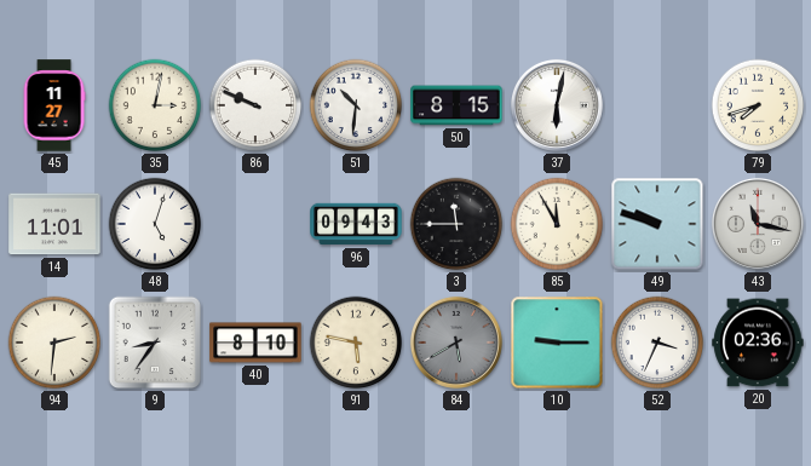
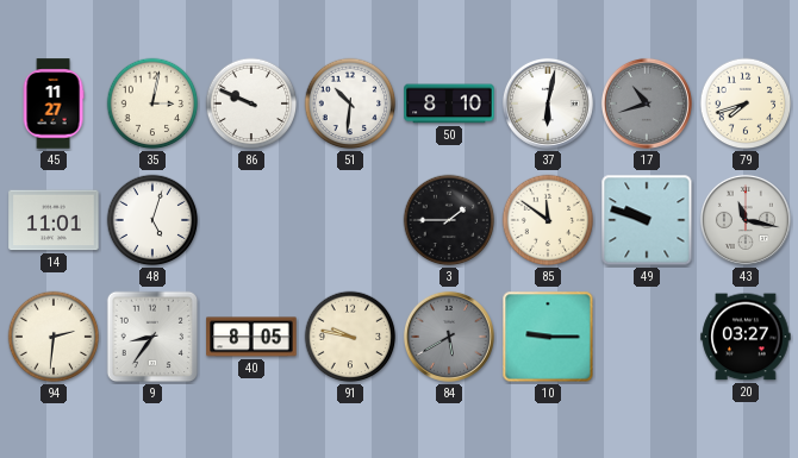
50: 8:15 -> 8:10
17: none -> 10:42
96: 09:43 -> none
3: 11:45 -> 1:45
85: 11:55 -> 11:51
40: 8:10 -> 8:05
91: 5:47 -> 9:47
52: 3:34 -> none
20: 02:36 -> 03:27
